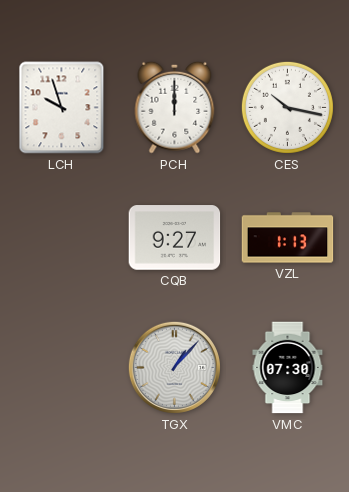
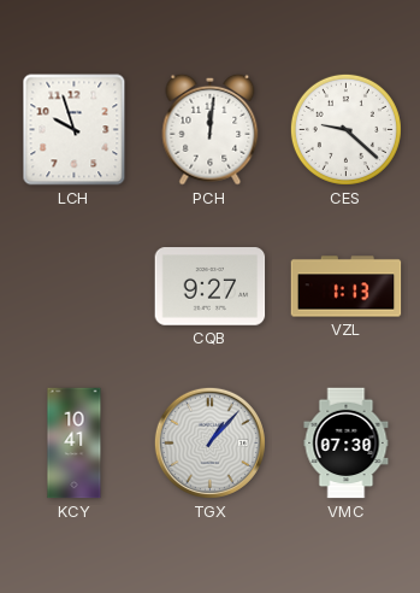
PCH: 12:00 -> 12:01
CES: 10:17 -> 9:22
KCY: none -> 10:41
